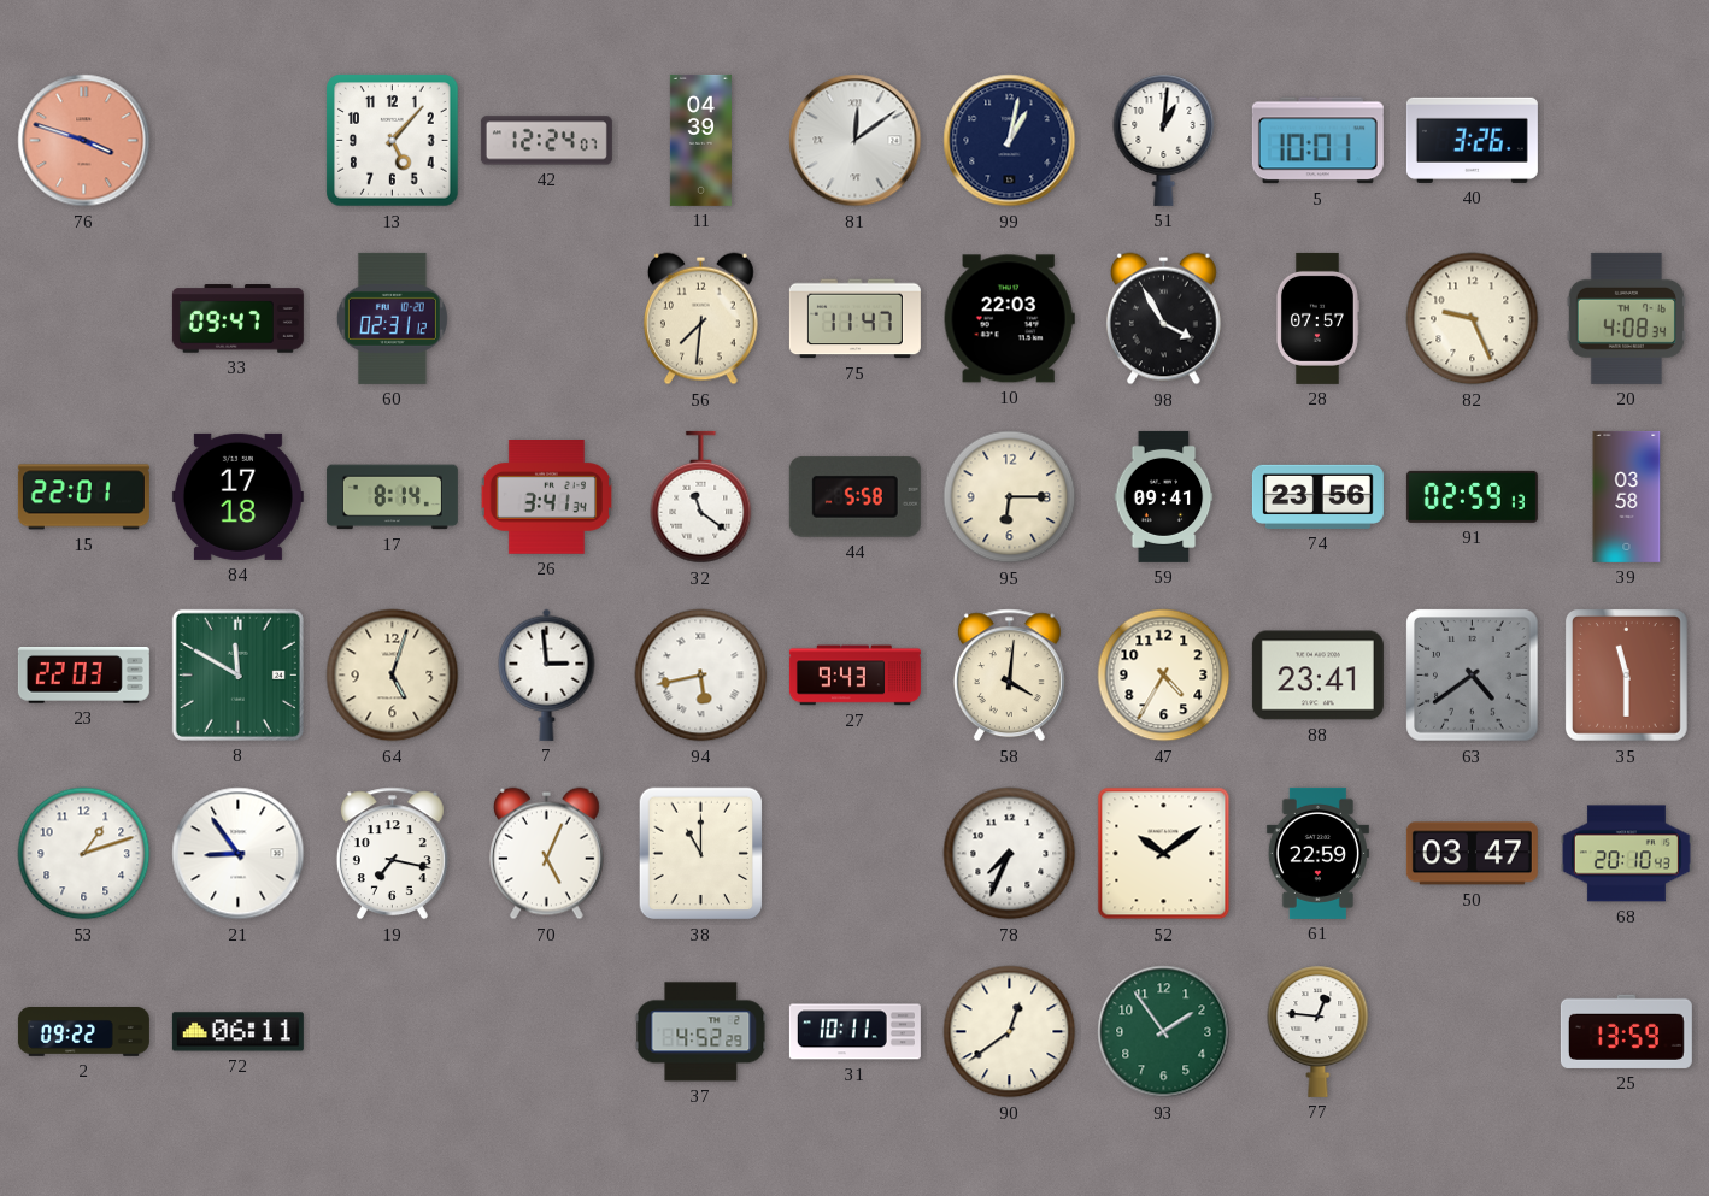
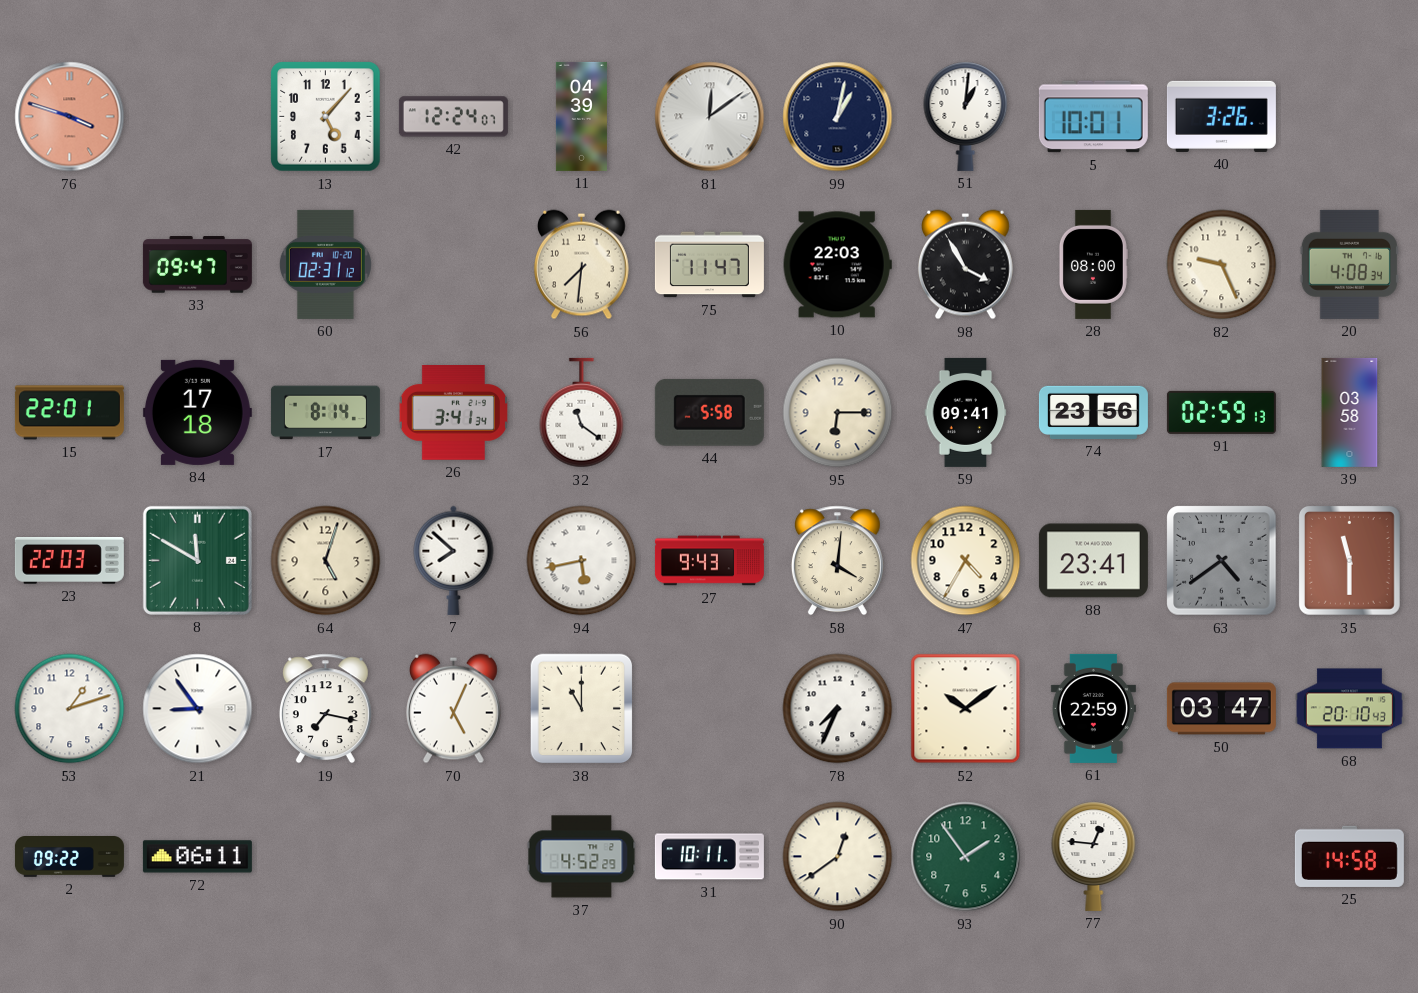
28: 07:57 -> 08:00
7: 2:59 -> 7:52
25: 13:59 -> 14:58
